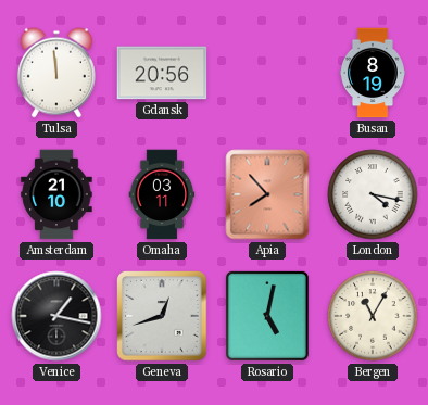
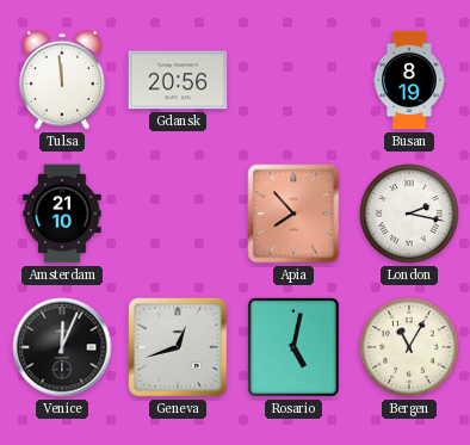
Omaha: 03:11 -> none
London: 4:17 -> 2:17
Venice: 1:17 -> 12:04
